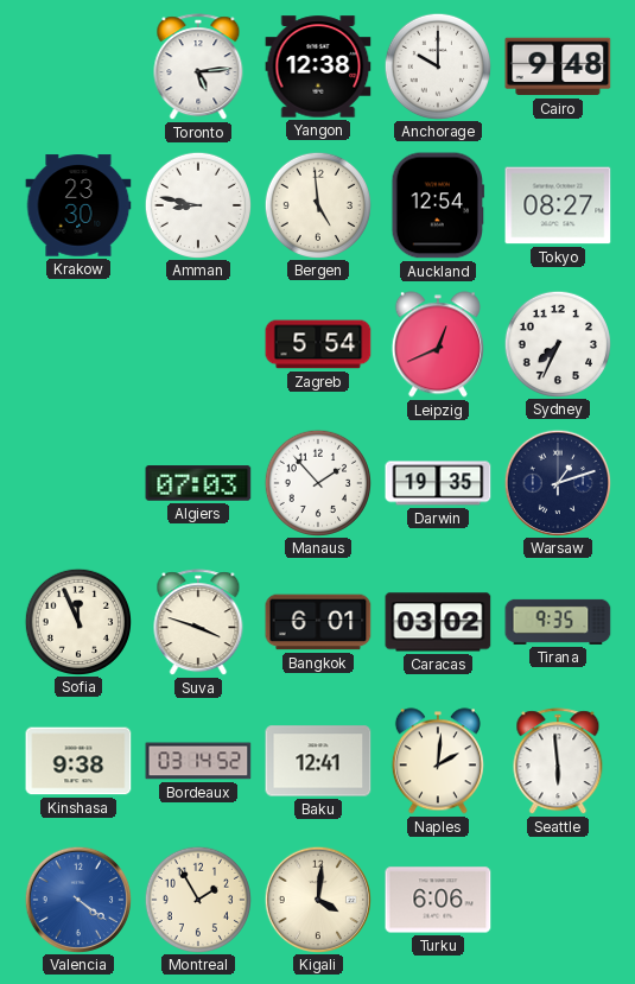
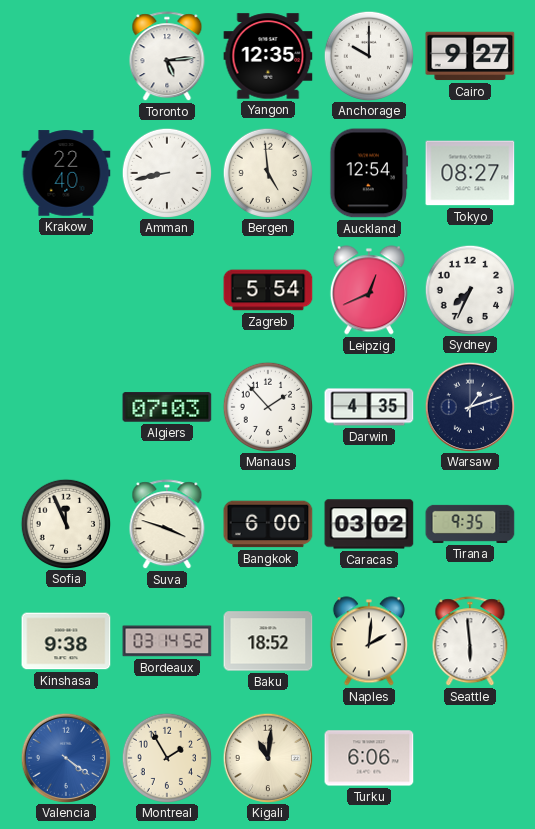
Yangon: 12:38 -> 12:35
Cairo: 9:48 -> 9:27
Krakow: 23:30 -> 22:40
Amman: 8:47 -> 8:43
Darwin: 19:35 -> 4:35
Bangkok: 6:01 -> 6:00
Baku: 12:41 -> 18:52
Kigali: 4:01 -> 11:01
